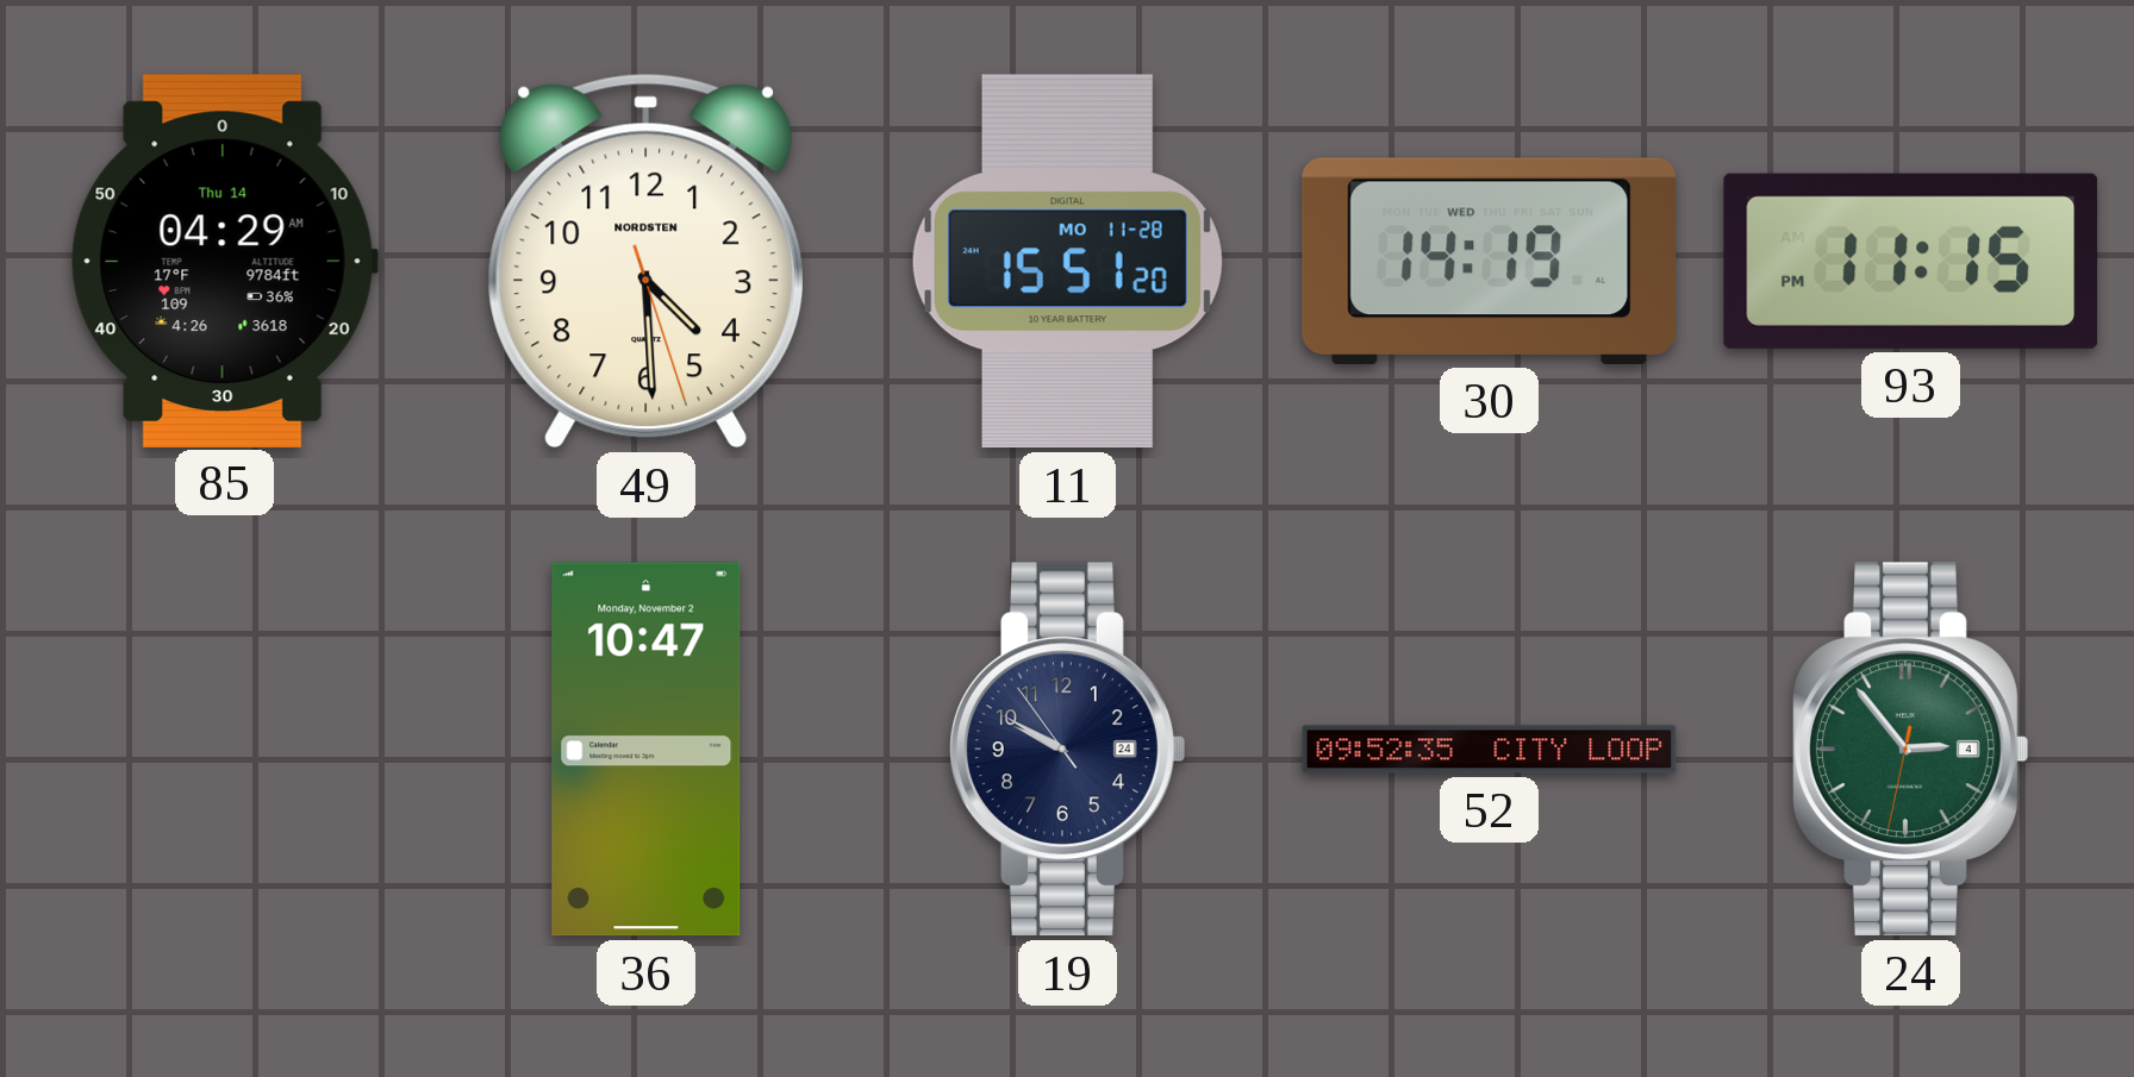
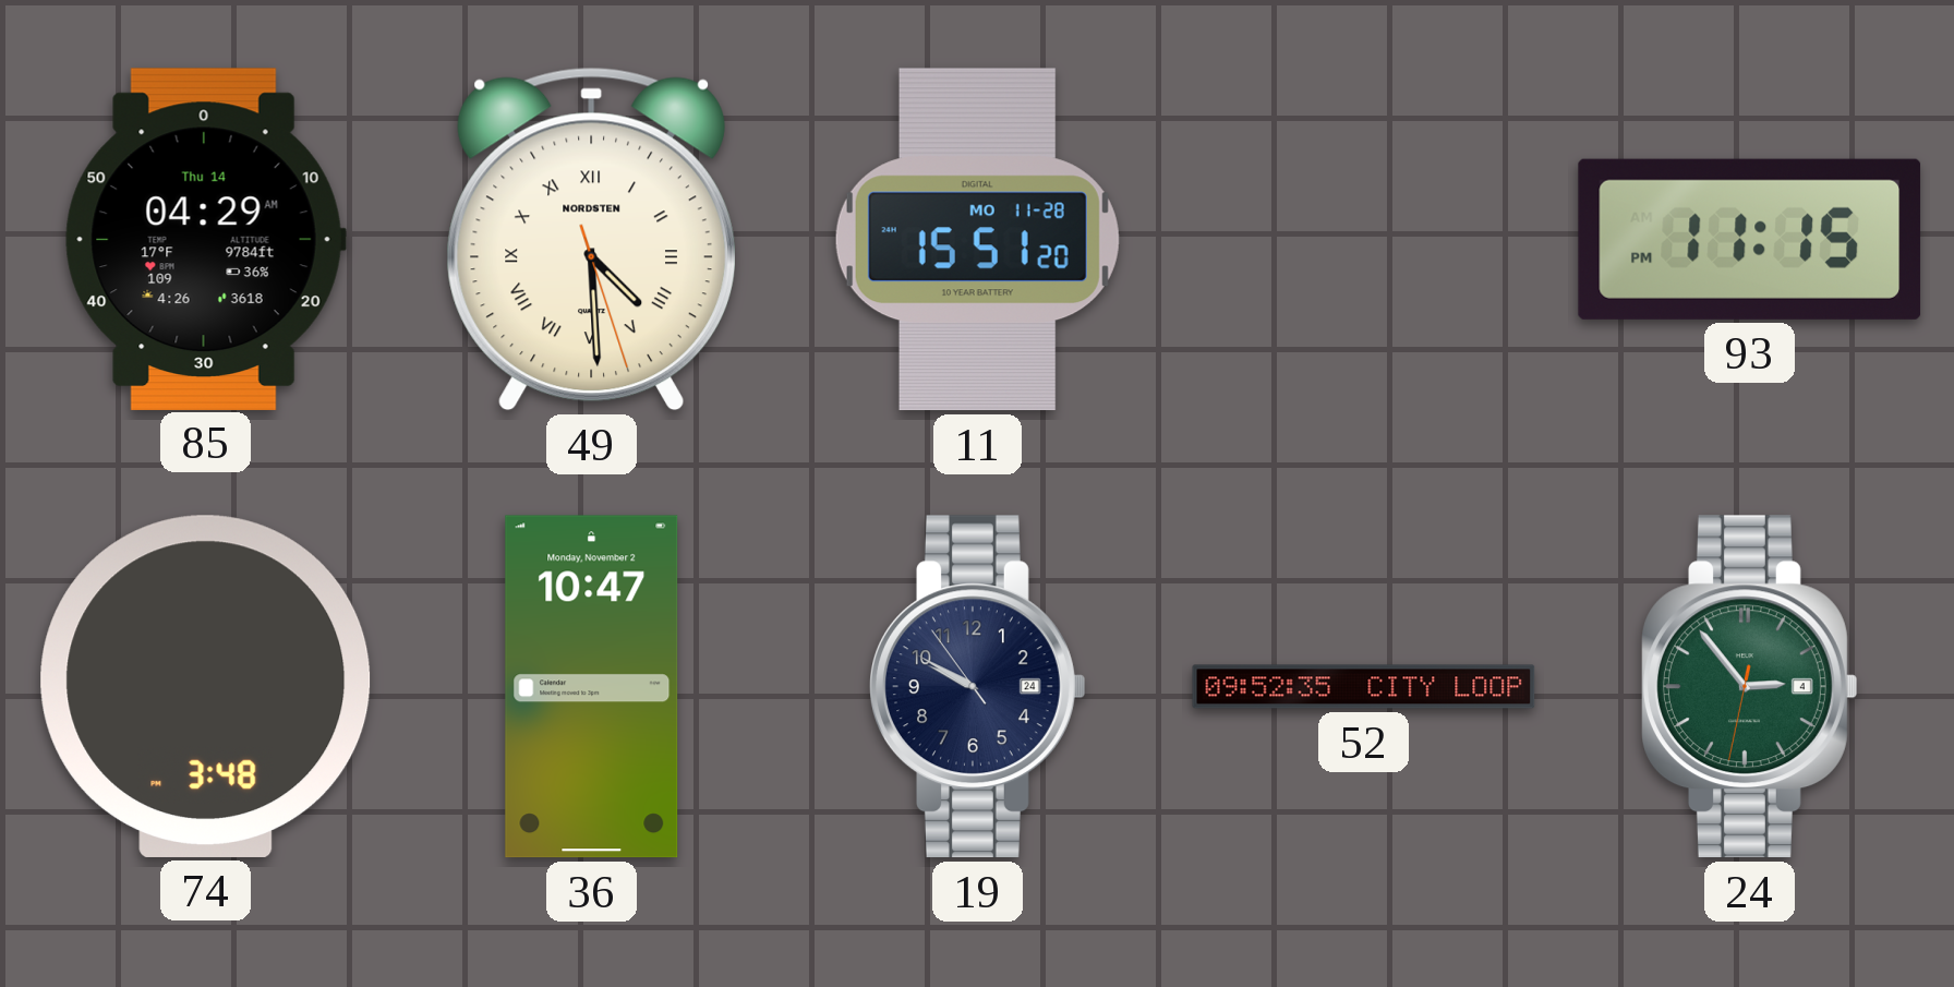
49 numerals: Arabic -> Roman
30: 14:19 -> none
74: none -> 3:48
